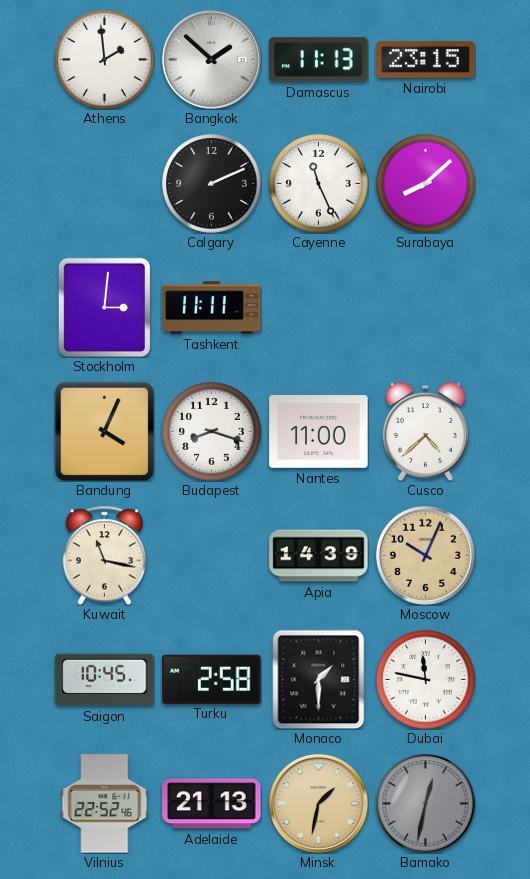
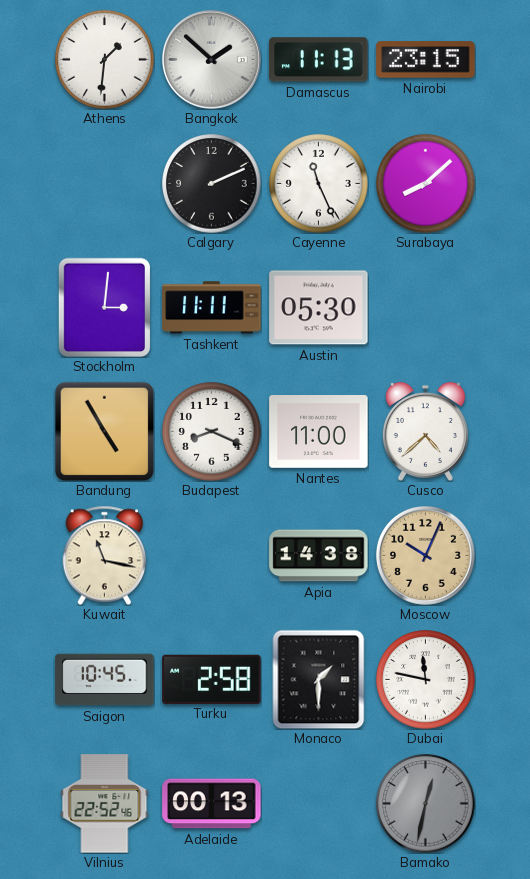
Athens: 1:59 -> 1:31
Austin: none -> 05:30
Bandung: 4:04 -> 4:55
Budapest: 8:18 -> 8:19
Apia: 14:39 -> 14:38
Adelaide: 21:13 -> 00:13
Minsk: 1:32 -> none
